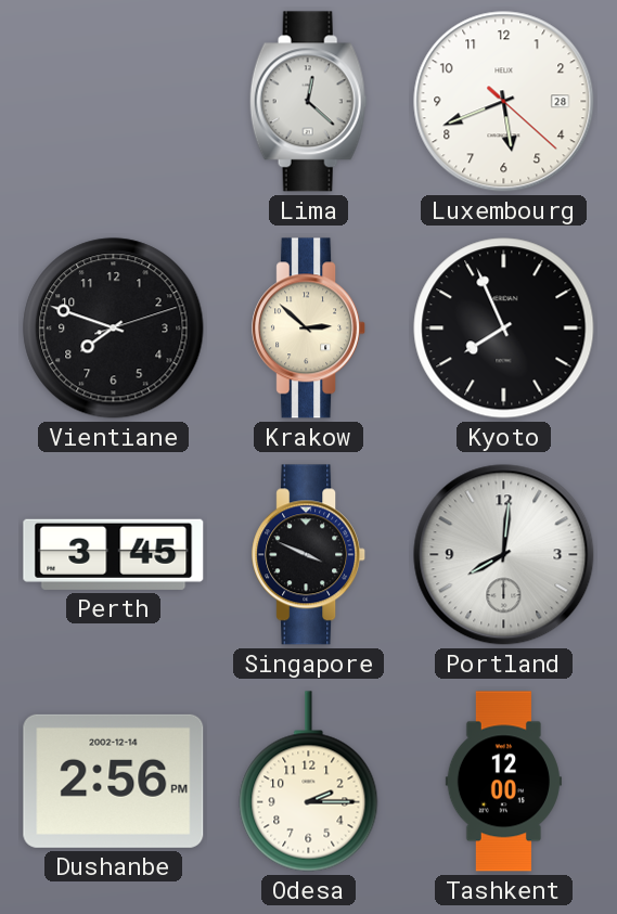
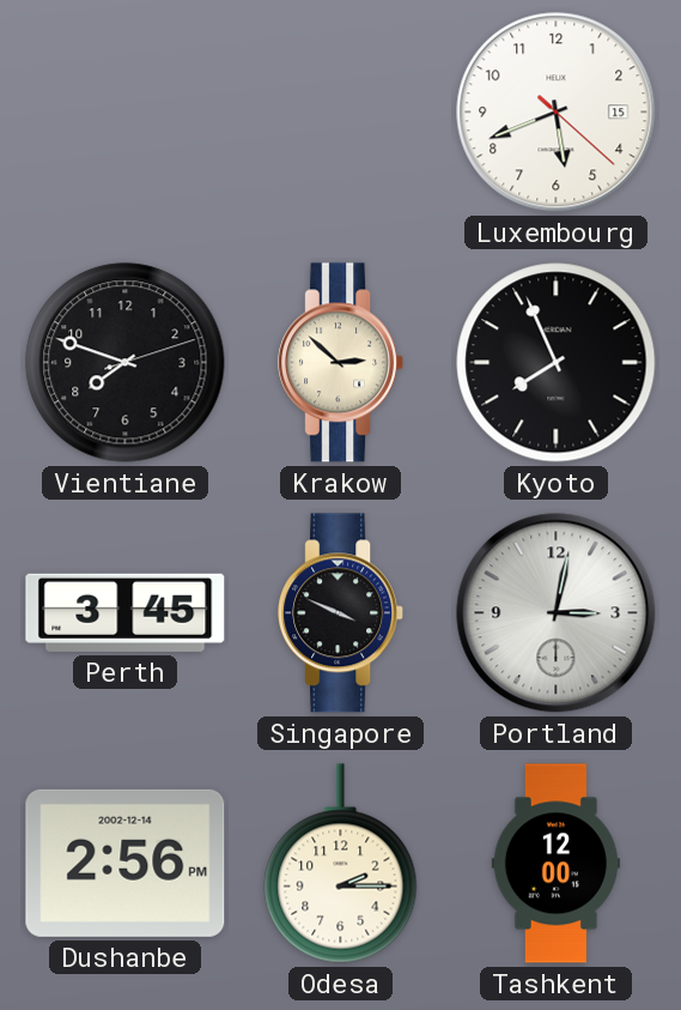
Lima: 12:22 -> none
Luxembourg date: 28 -> 15
Portland: 8:01 -> 3:02
